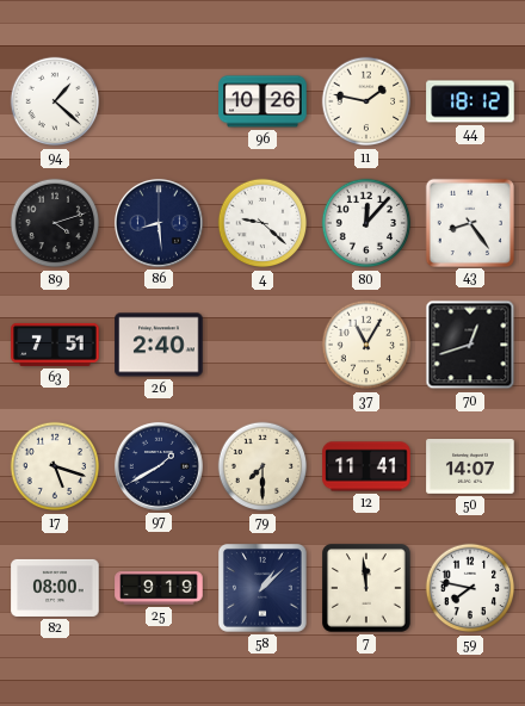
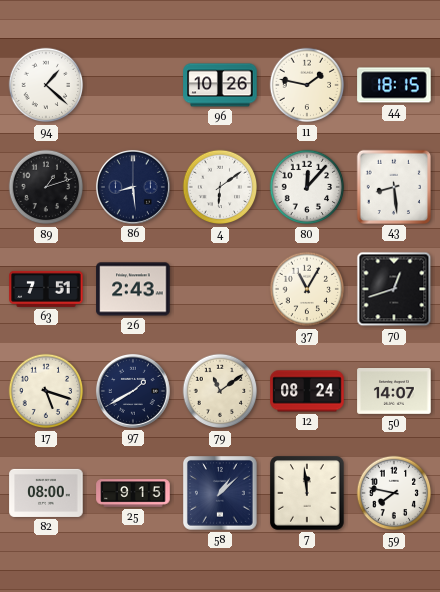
44: 18:12 -> 18:15
89: 4:12 -> 1:12
4: 9:22 -> 6:09
43: 8:24 -> 8:29
26: 2:40 -> 2:43
79: 7:30 -> 11:09
12: 11:41 -> 08:24
25: 9:19 -> 9:15
